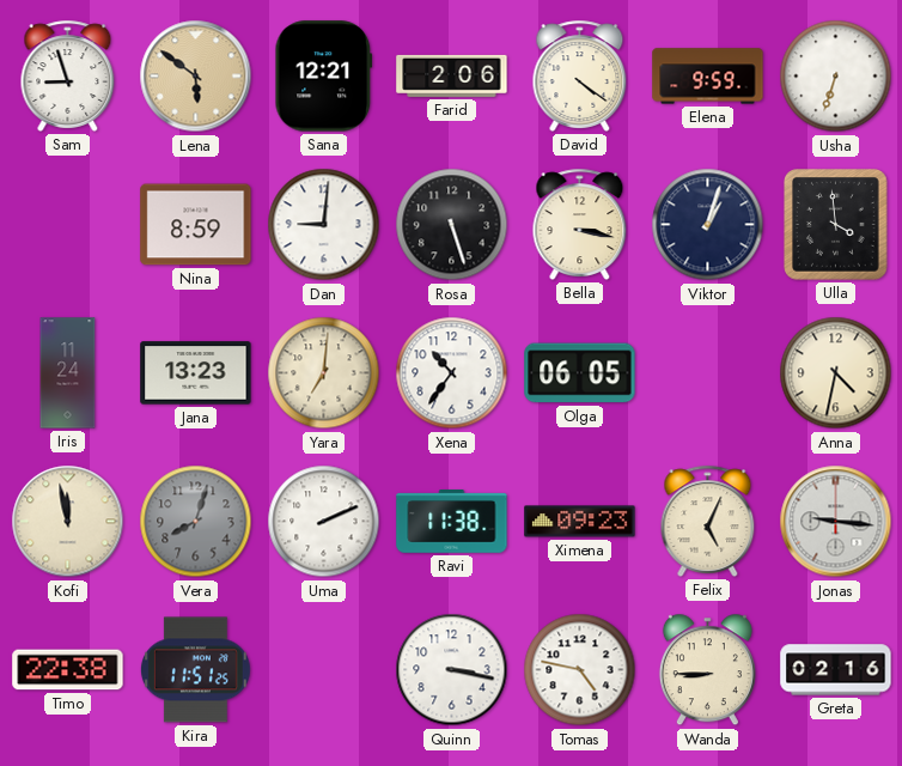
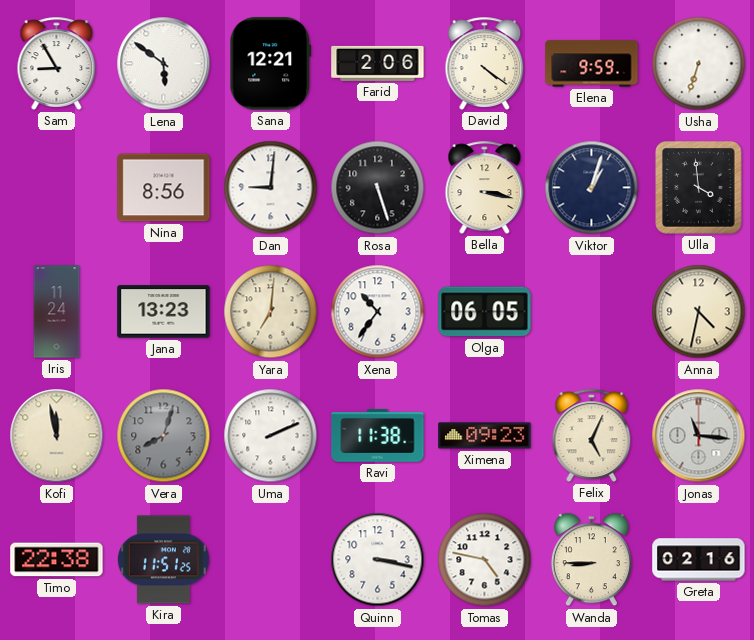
Sam: 8:57 -> 8:55
Lena dial: champagne -> white
Nina: 8:59 -> 8:56
Jonas: 9:16 -> 11:16
